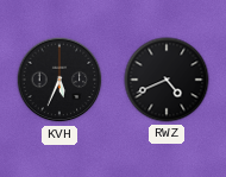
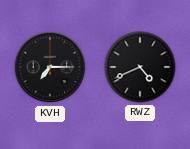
KVH: 5:34 -> 7:15
